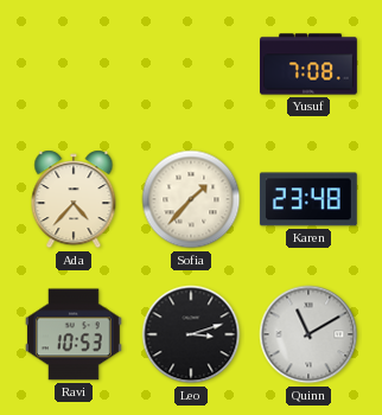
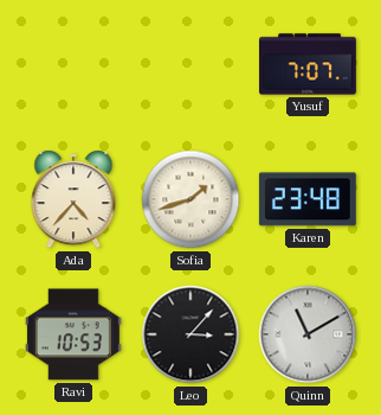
Yusuf: 7:08 -> 7:07
Sofia: 1:37 -> 1:42
Leo: 3:12 -> 3:07
